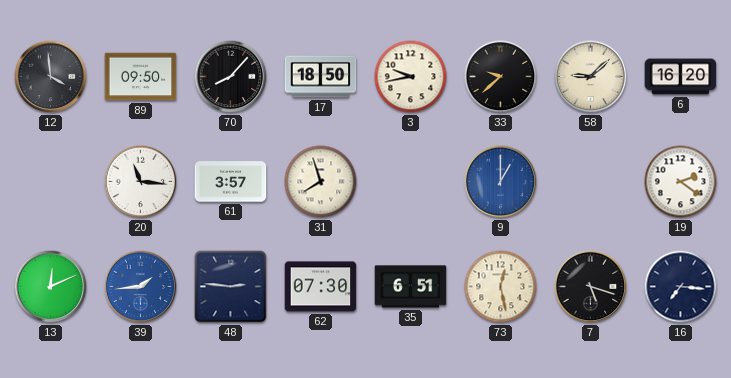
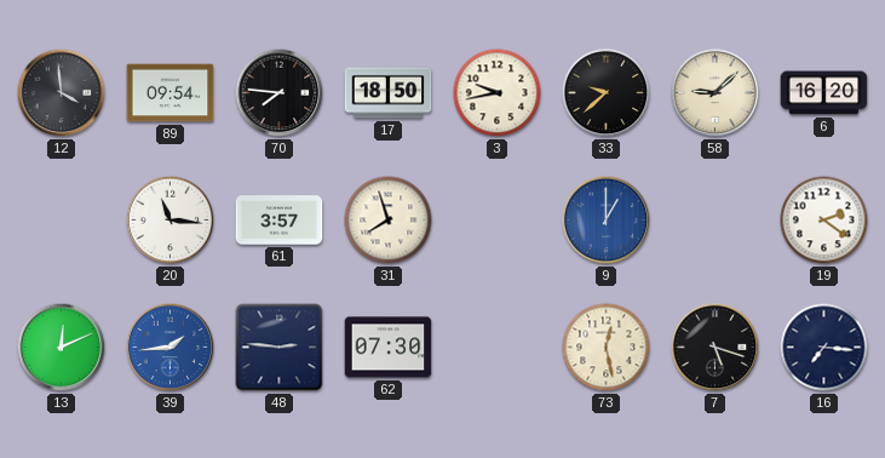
89: 09:50 -> 09:54
70: 8:07 -> 7:46
35: 6:51 -> none
